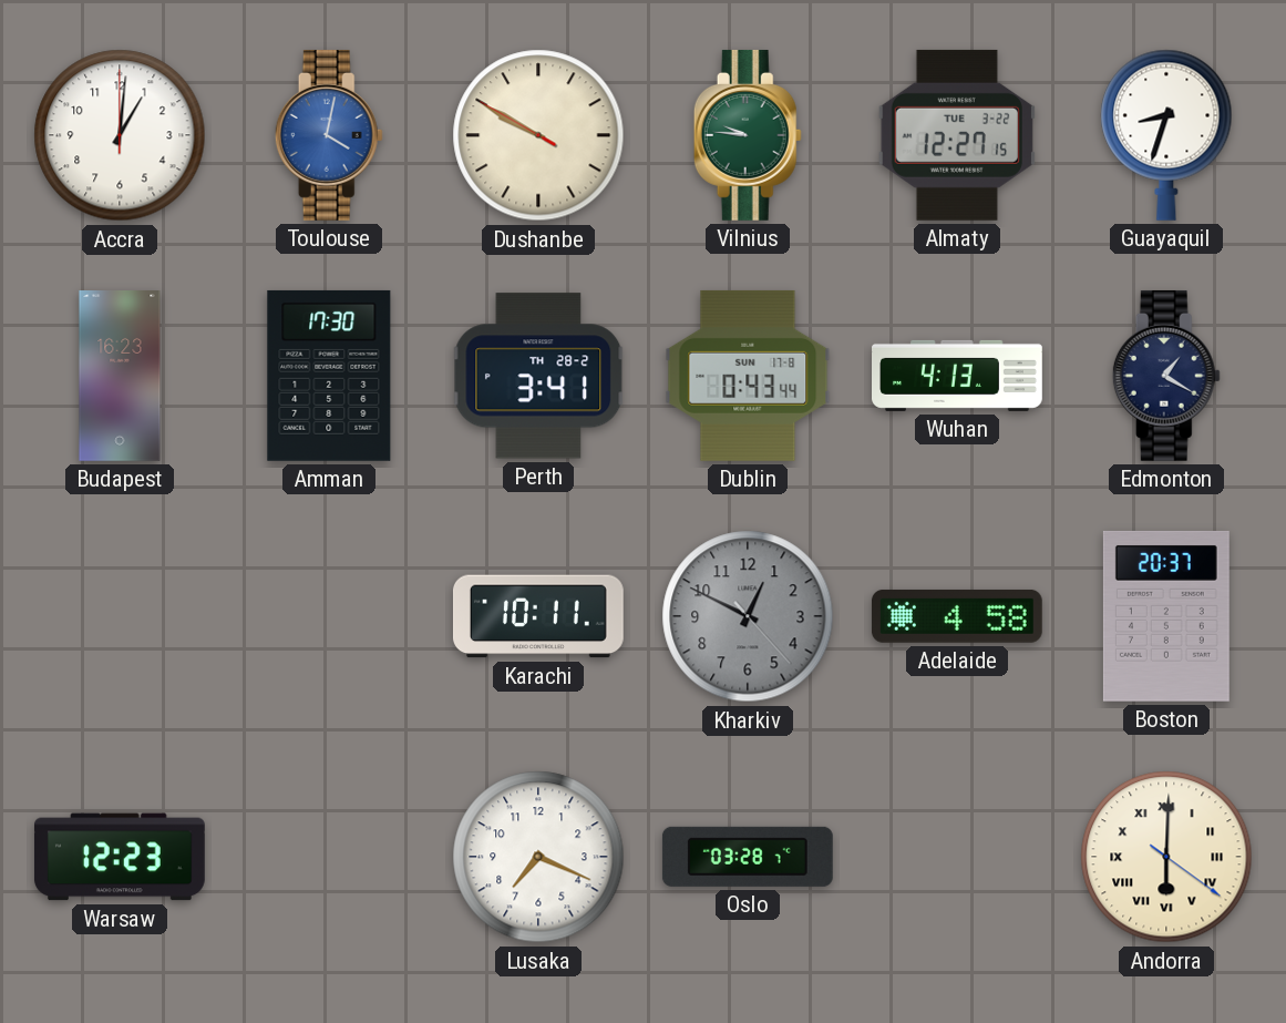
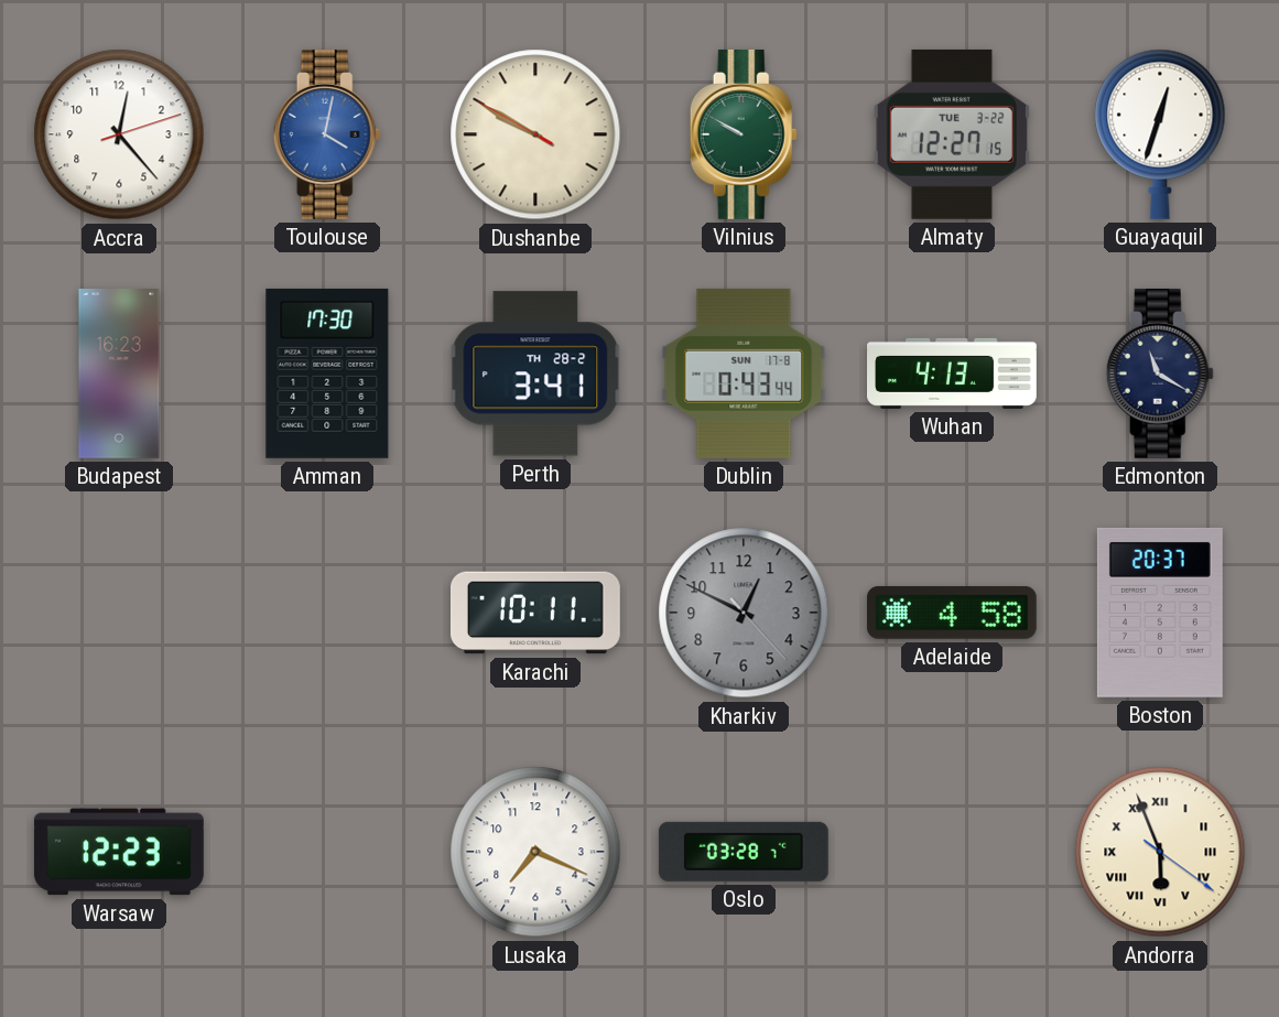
Accra: 1:01 -> 12:23
Vilnius: 9:46 -> 9:50
Guayaquil: 8:33 -> 12:33
Edmonton: 1:20 -> 11:20
Andorra: 6:00 -> 5:56
